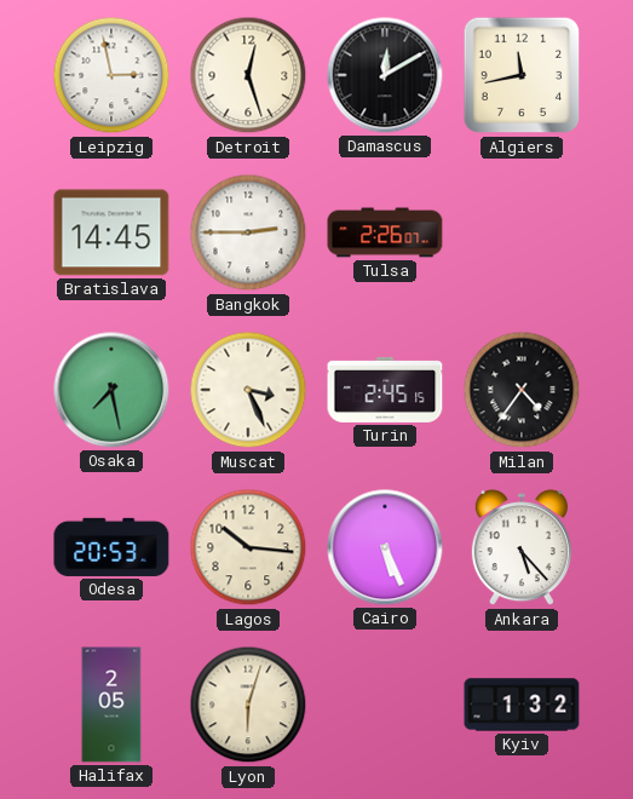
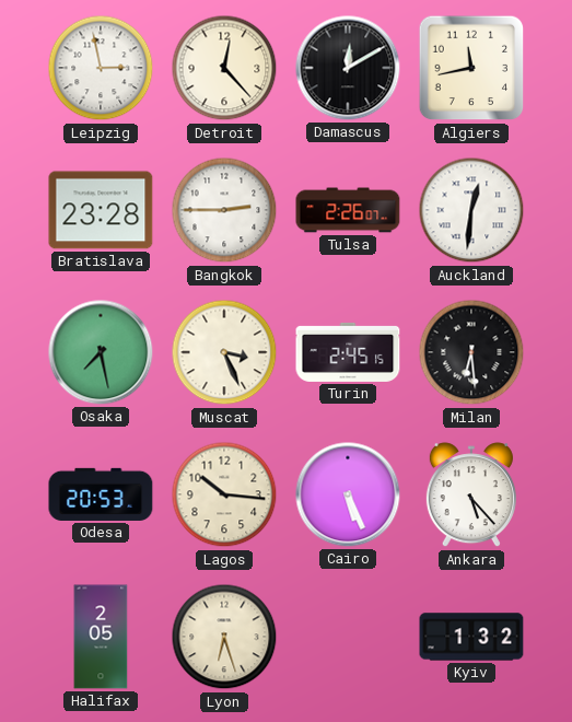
Detroit: 12:27 -> 12:23
Bratislava: 14:45 -> 23:28
Auckland: none -> 12:31
Milan: 4:36 -> 6:29
Lyon: 6:03 -> 6:27
